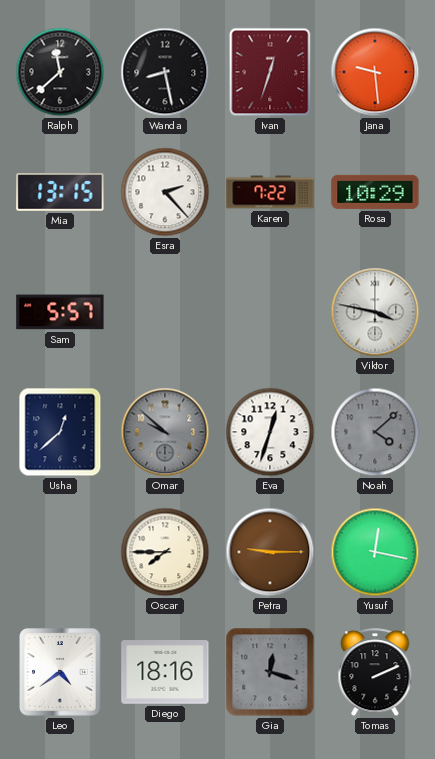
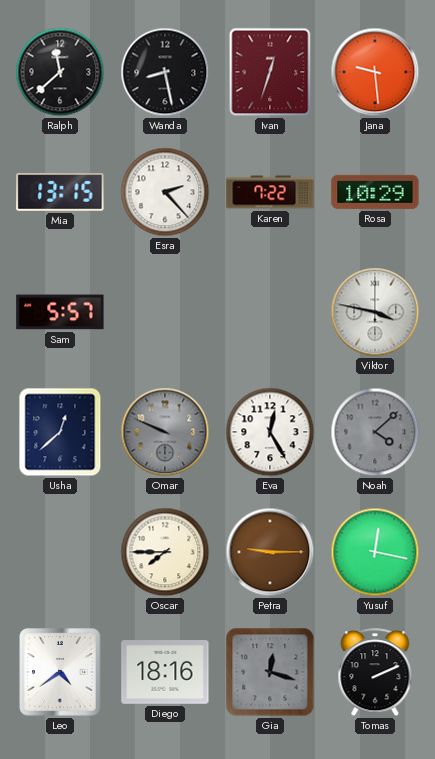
Omar: 9:52 -> 9:49
Eva: 12:33 -> 12:25
